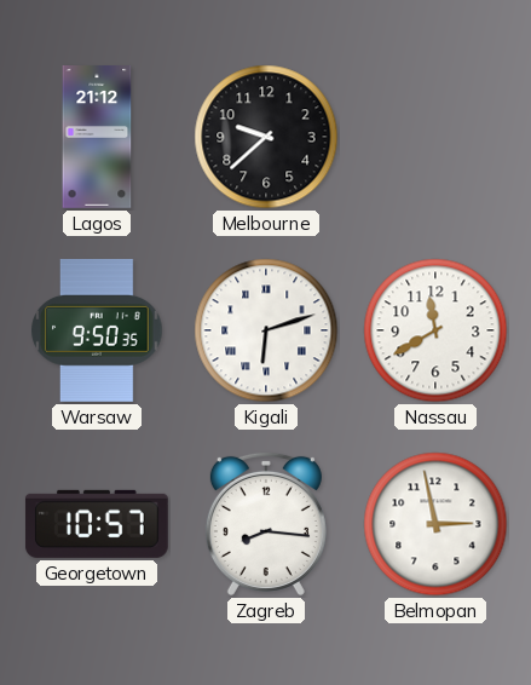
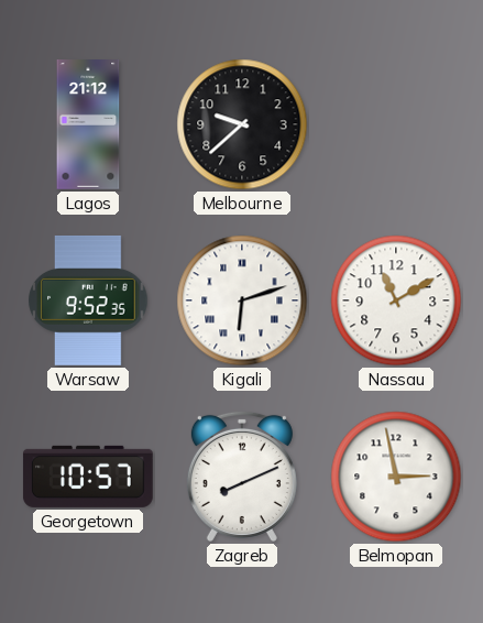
Warsaw: 9:50 -> 9:52
Nassau: 11:40 -> 11:10
Zagreb: 8:16 -> 8:11
